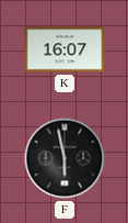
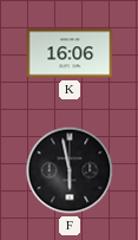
K: 16:07 -> 16:06
